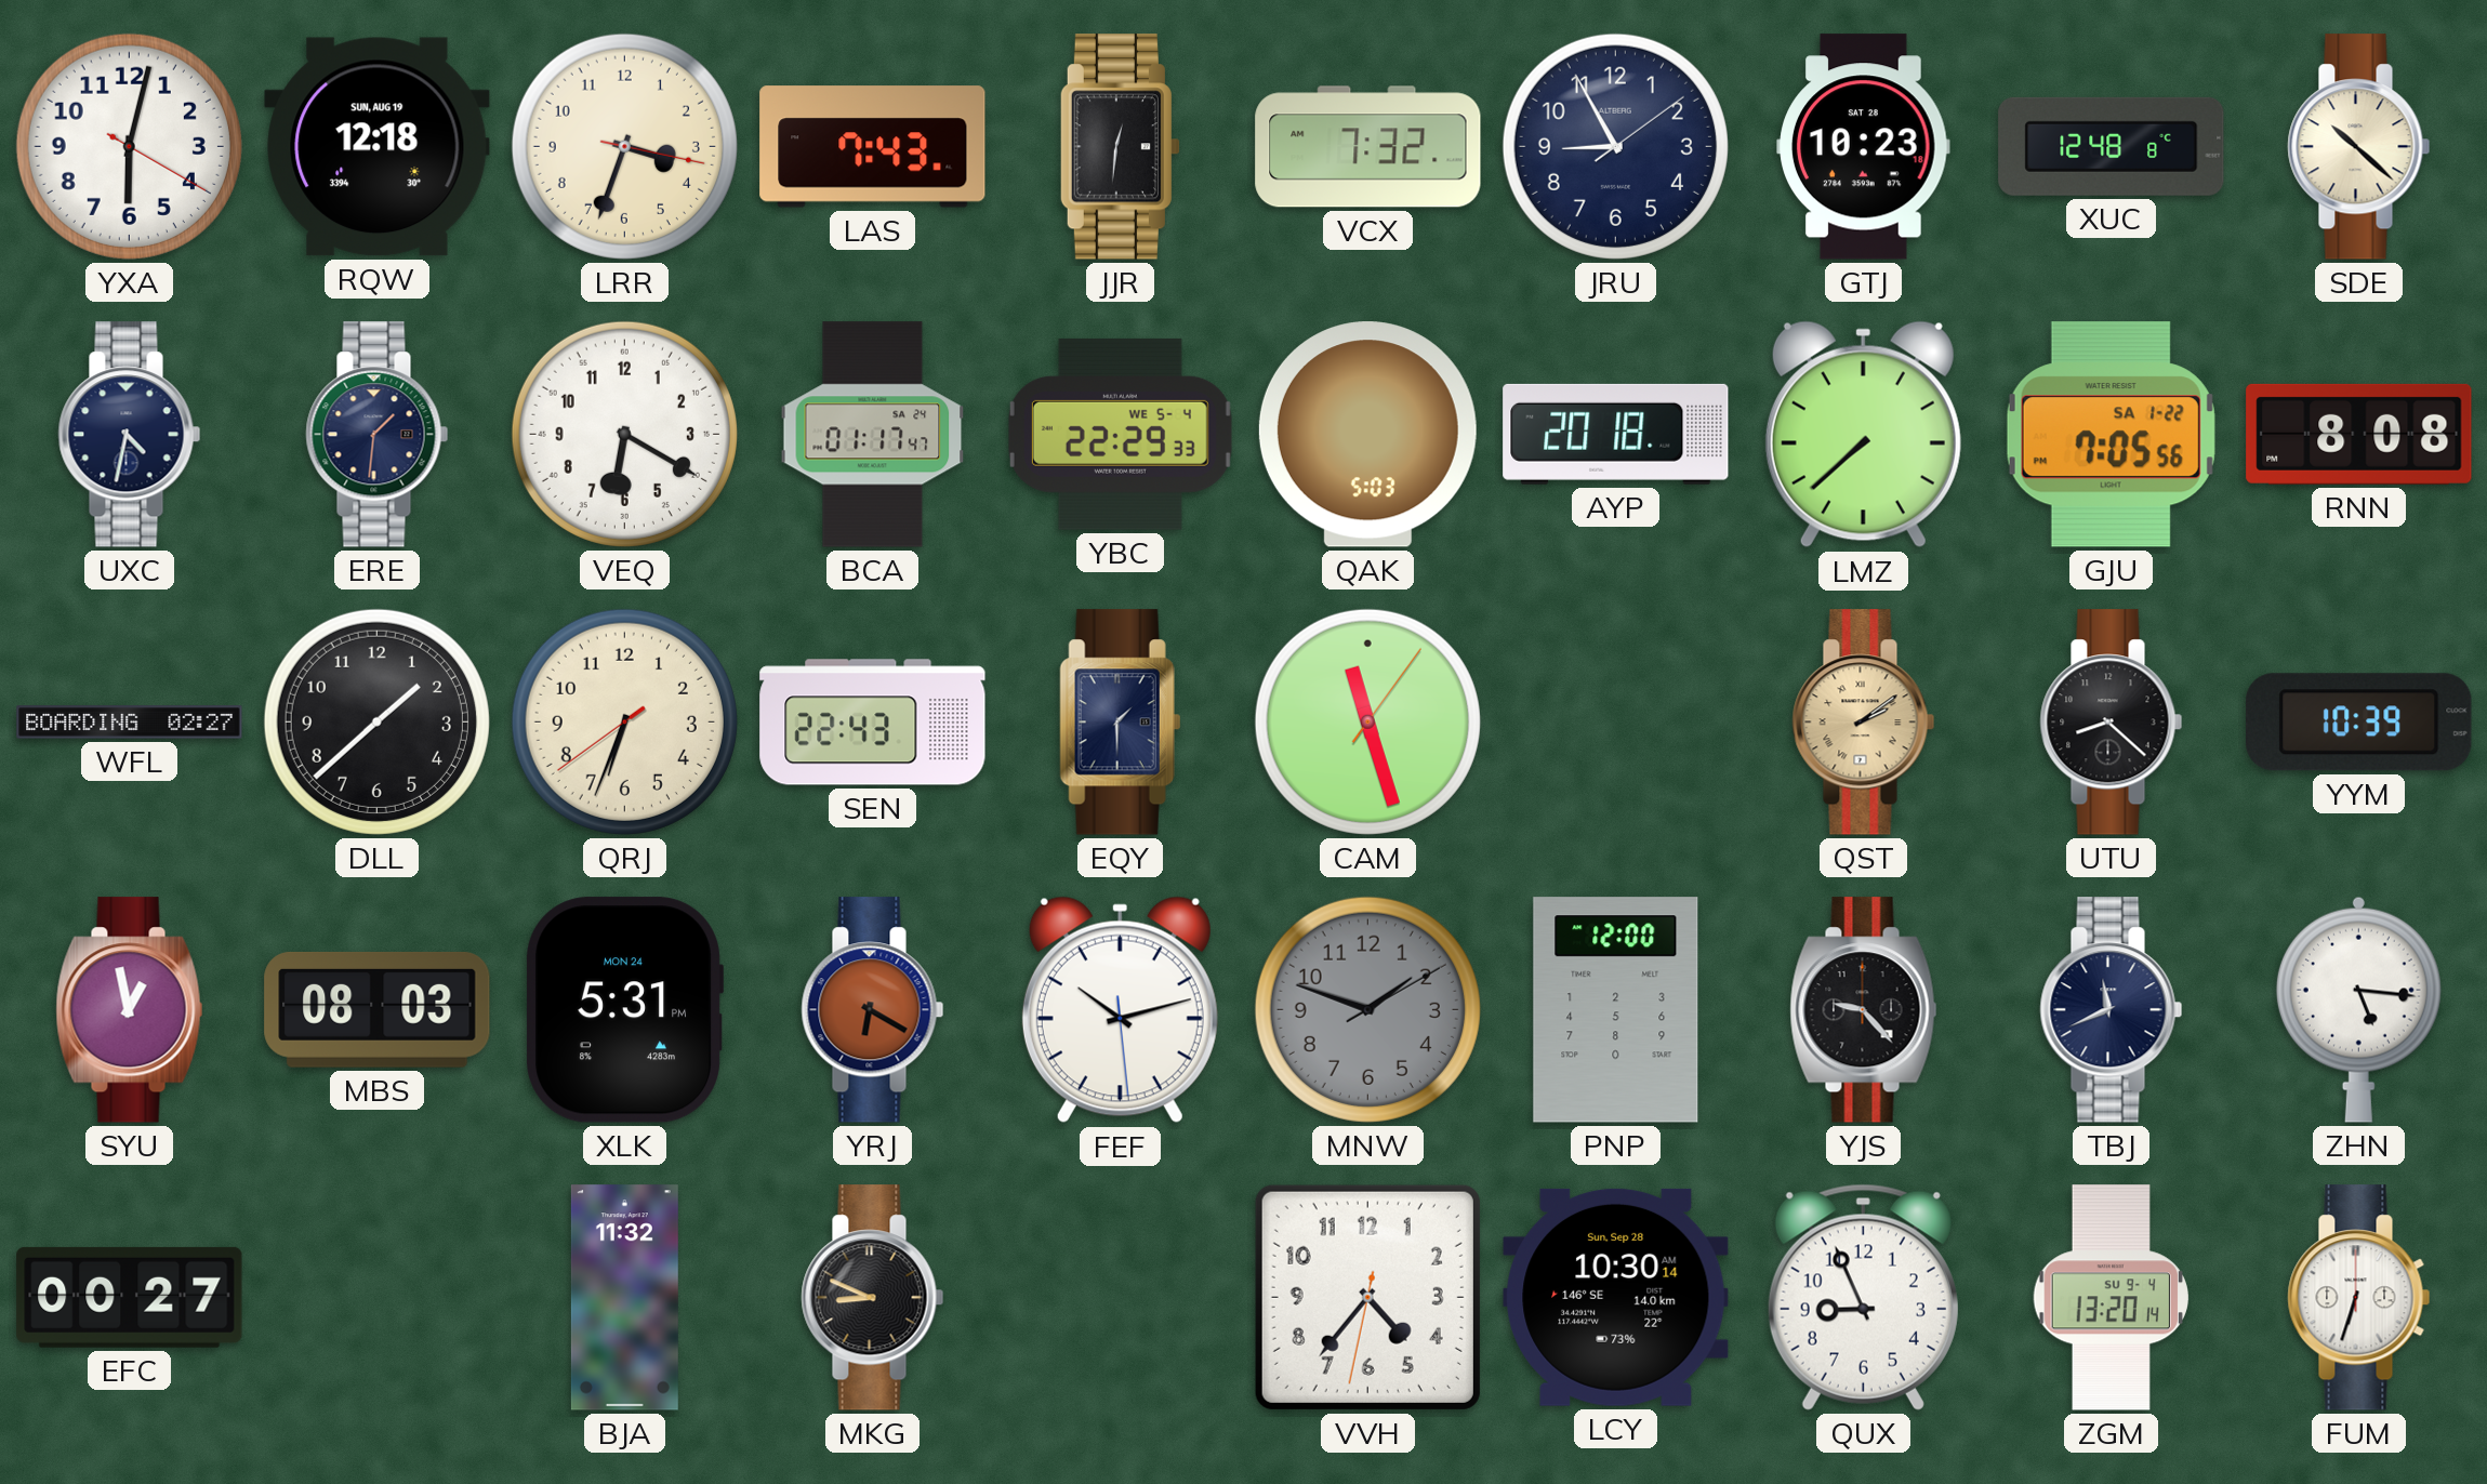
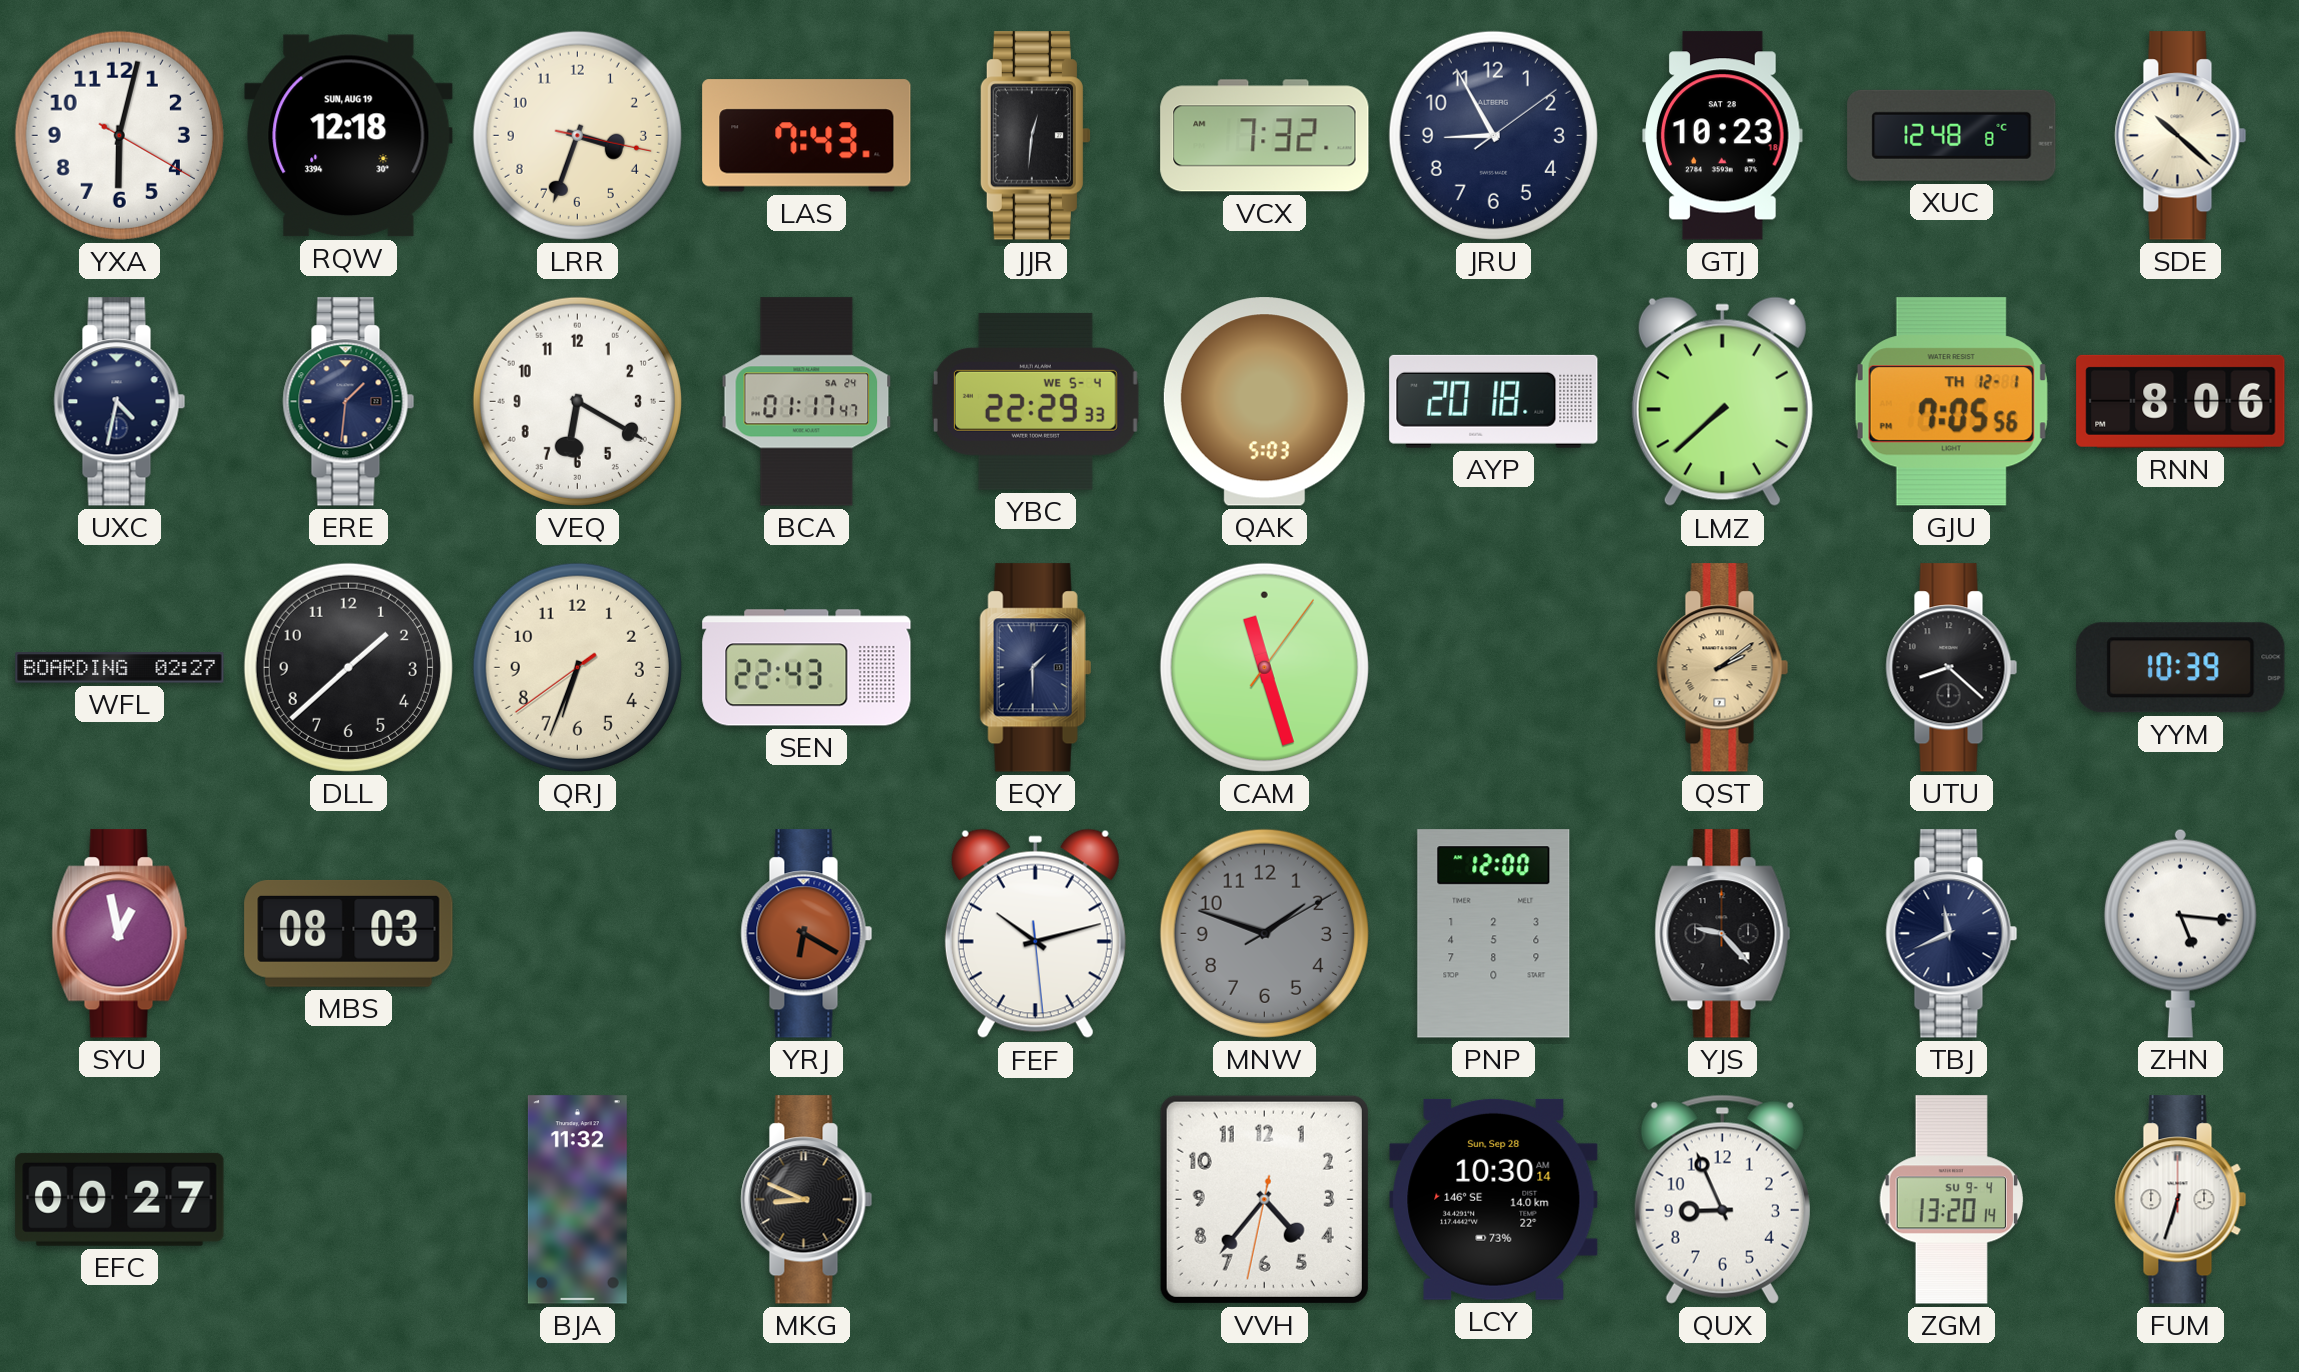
GJU date: SA 1-22 -> TH 12-1
RNN: 8:08 -> 8:06
XLK: 5:31 -> none
